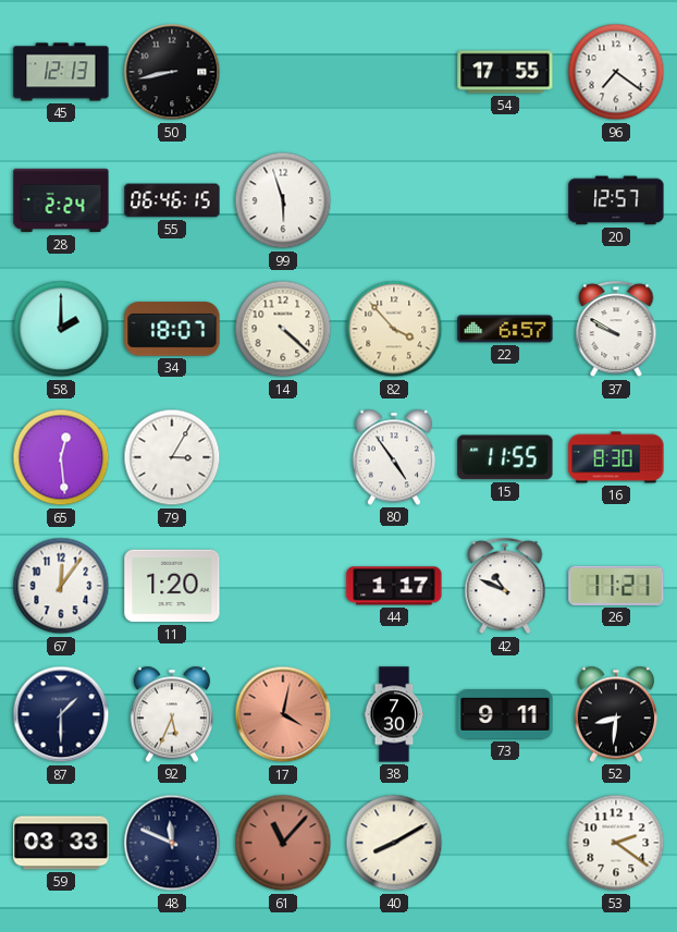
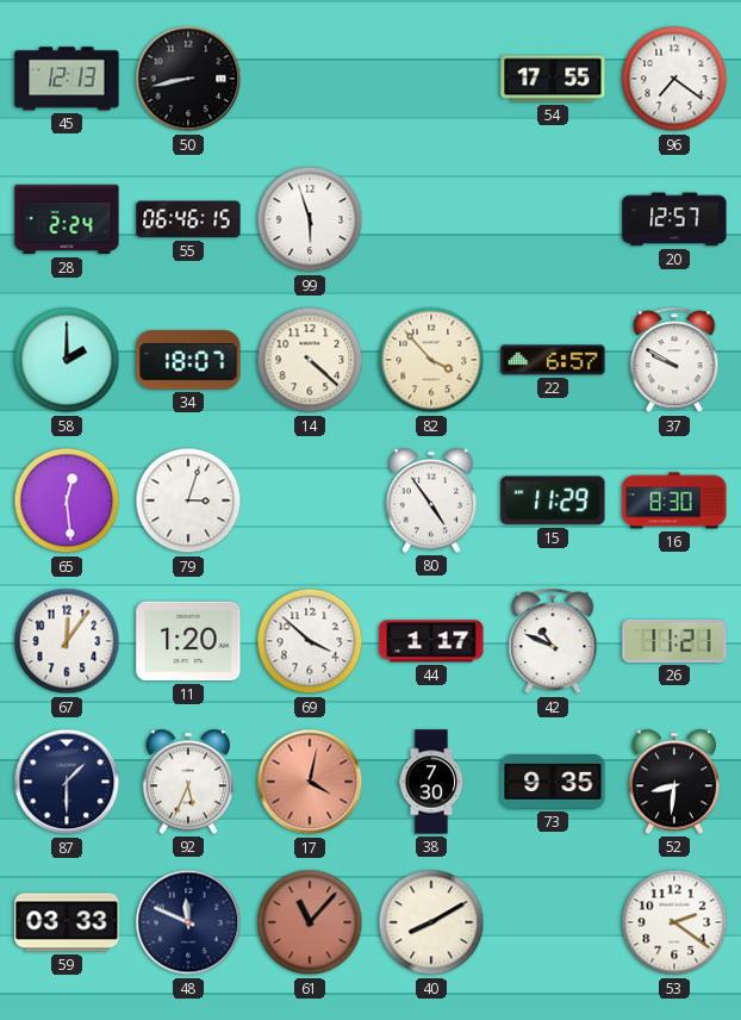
79: 3:05 -> 3:03
15: 11:55 -> 11:29
69: none -> 3:52
73: 9:11 -> 9:35
